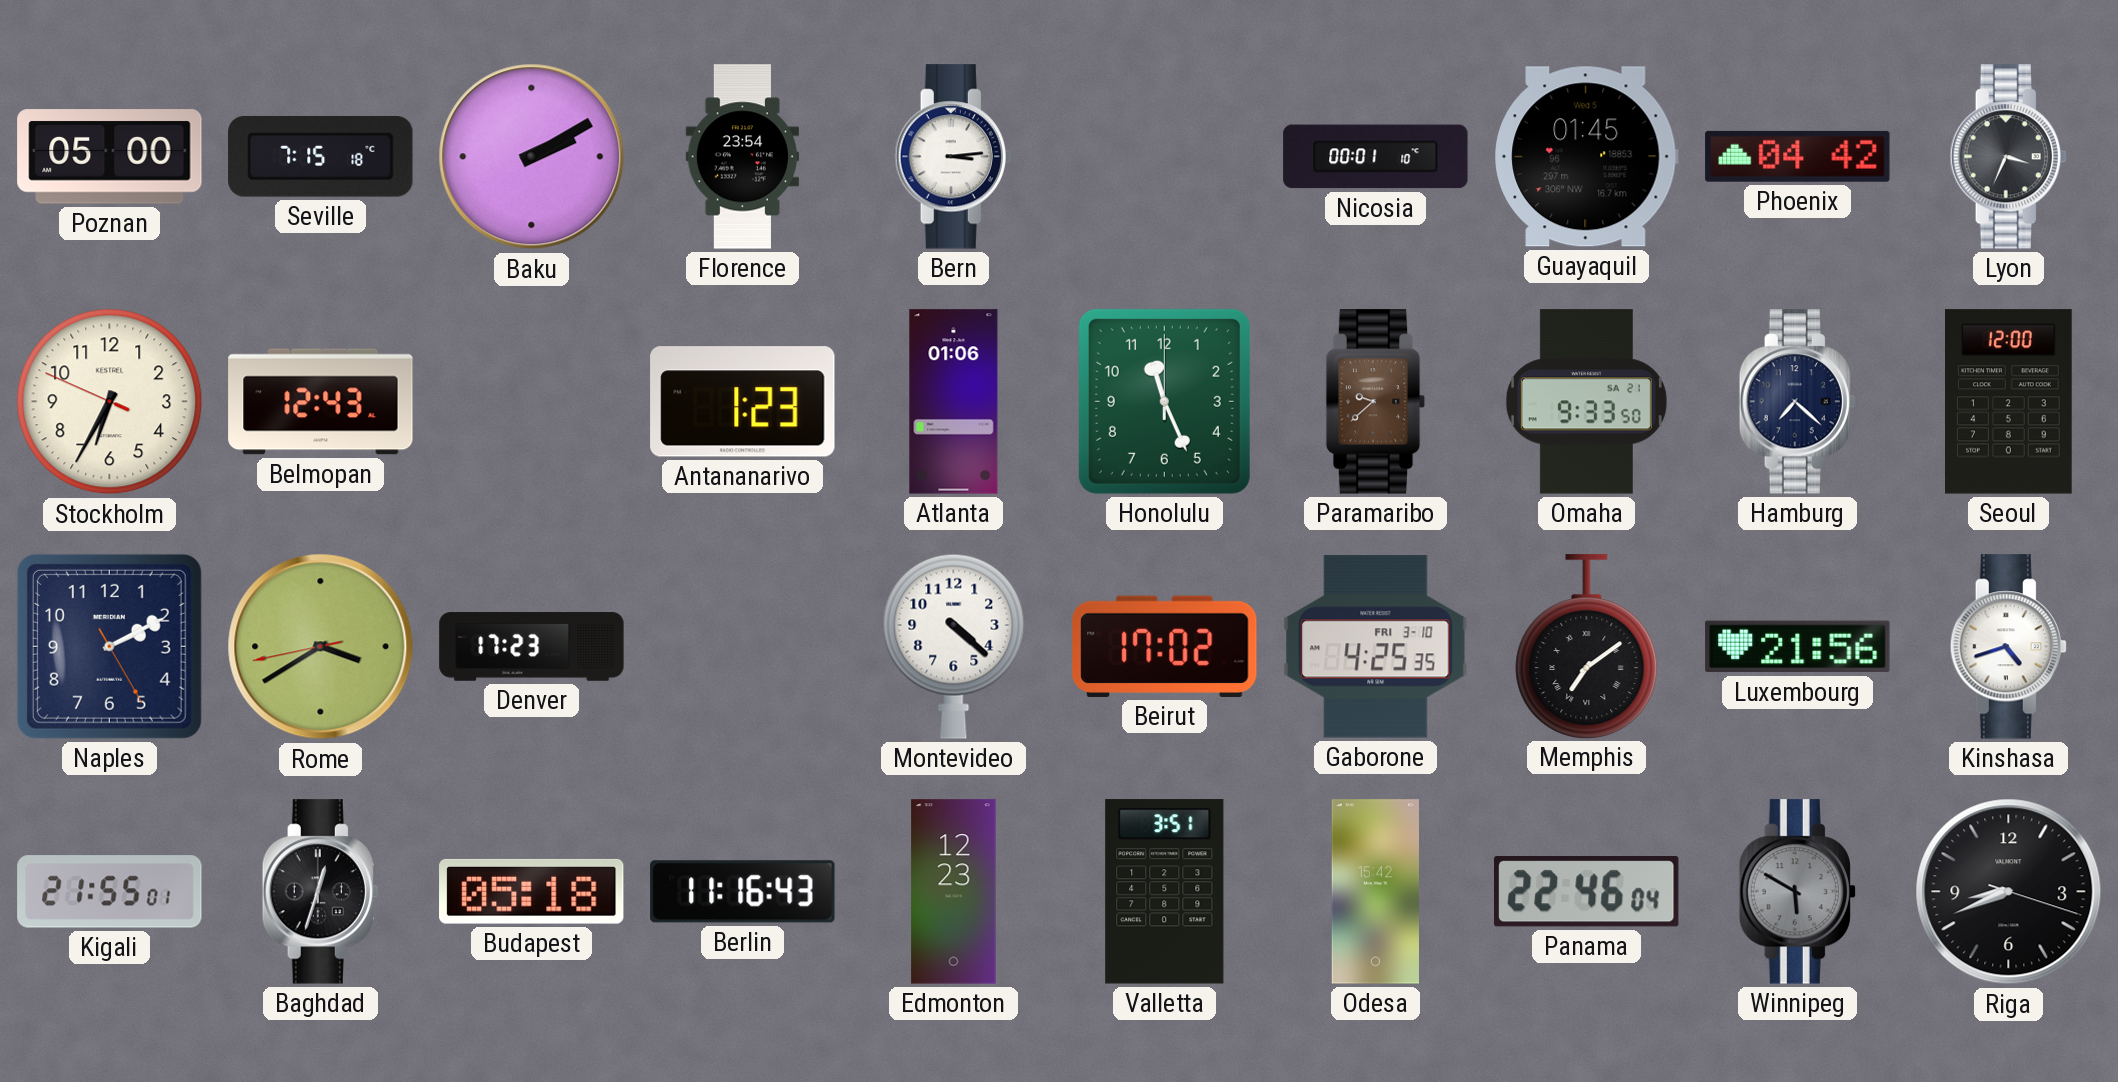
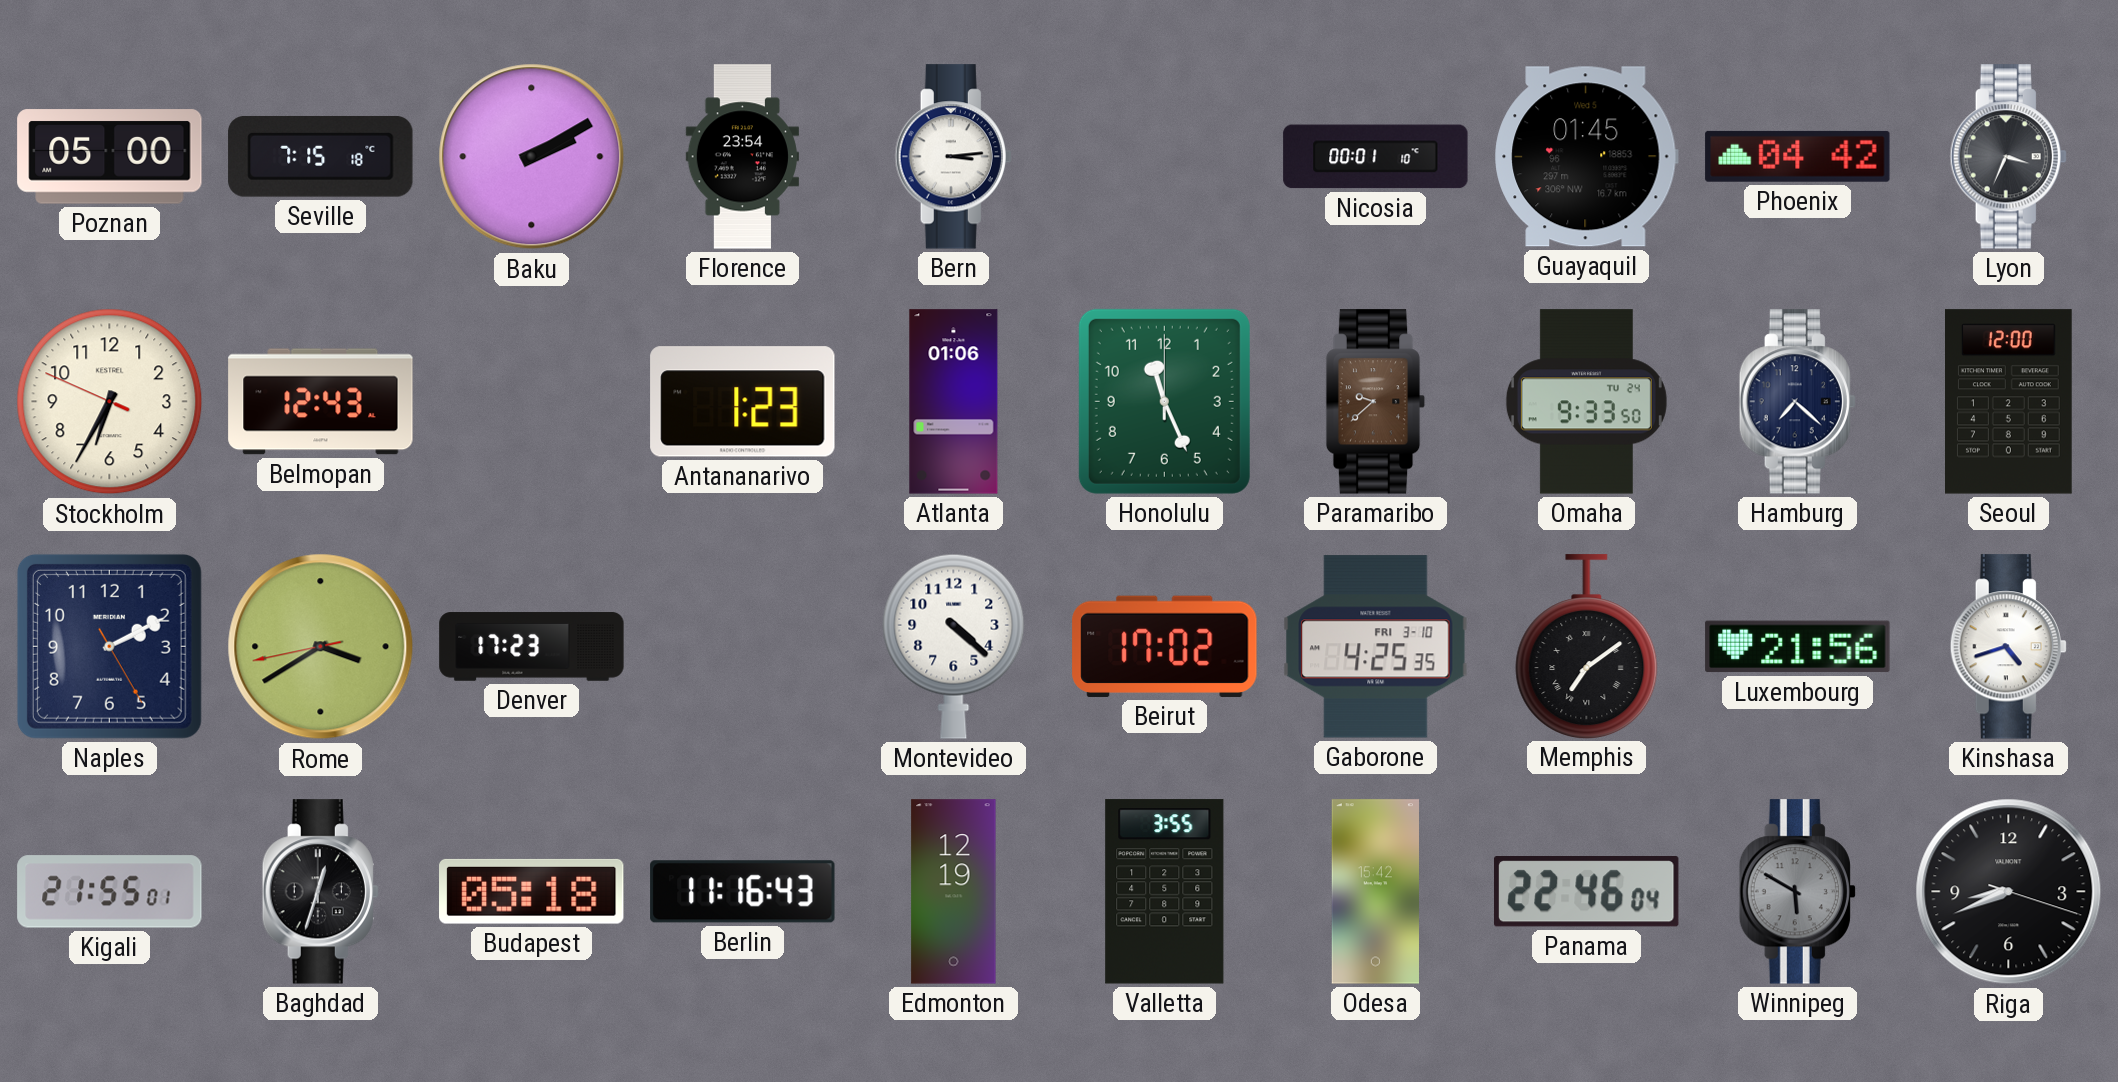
Omaha date: SA 21 -> TU 24
Edmonton: 12:23 -> 12:19
Valletta: 3:51 -> 3:55
